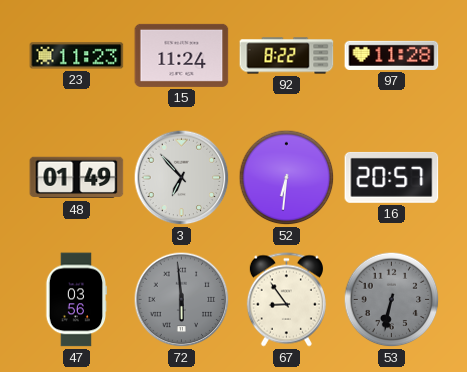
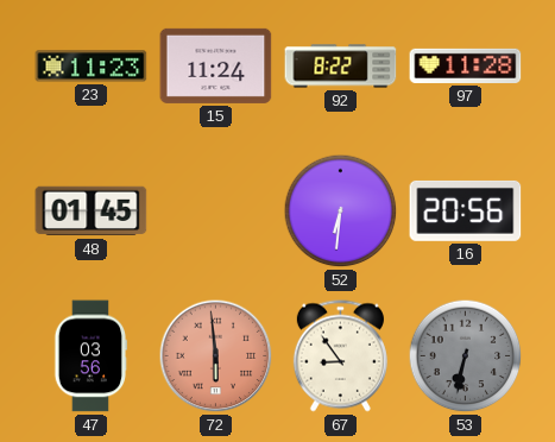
48: 01:49 -> 01:45
3: 6:53 -> none
16: 20:57 -> 20:56
72 dial: grey -> salmon
